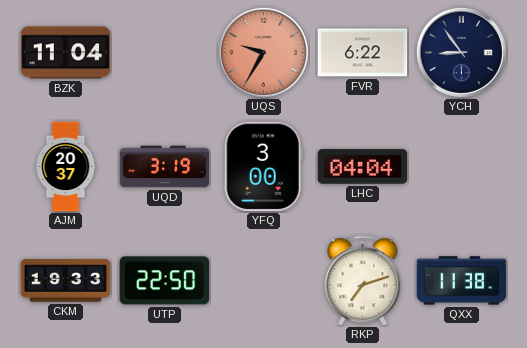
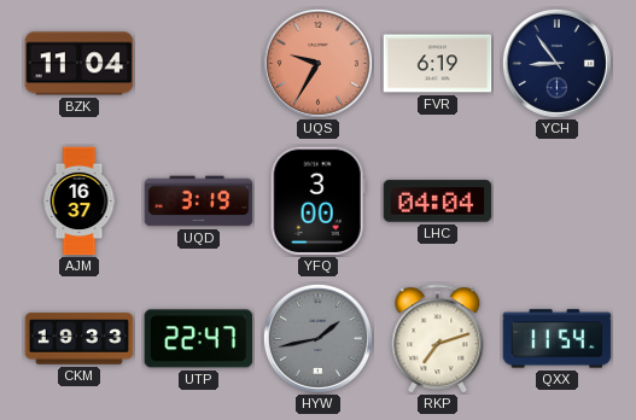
FVR: 6:22 -> 6:19
AJM: 20:37 -> 16:37
UTP: 22:50 -> 22:47
HYW: none -> 1:43
QXX: 11:38 -> 11:54
